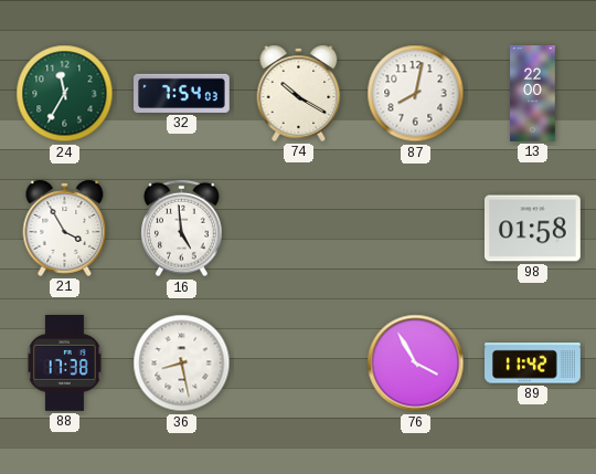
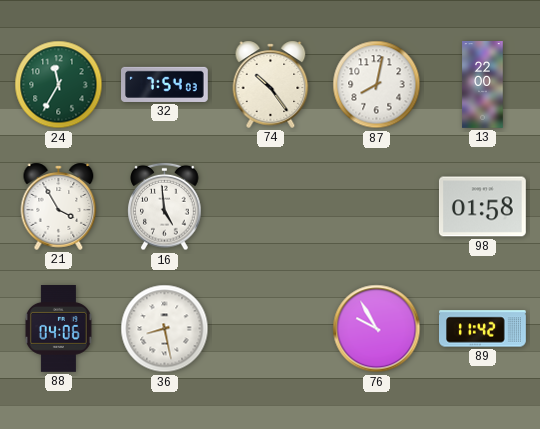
74: 10:20 -> 10:24
88: 17:38 -> 04:06
76: 3:55 -> 9:55
